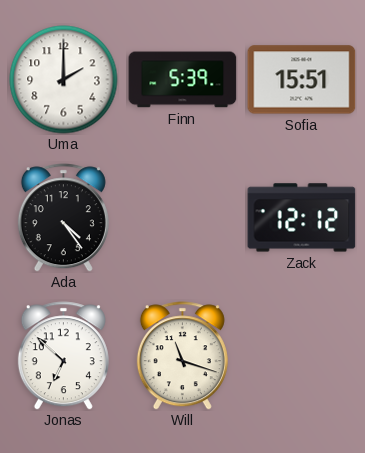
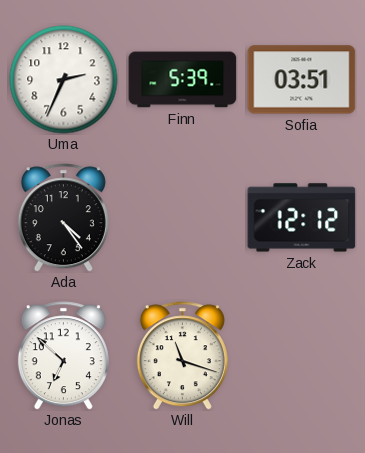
Uma: 2:00 -> 2:34
Sofia: 15:51 -> 03:51
